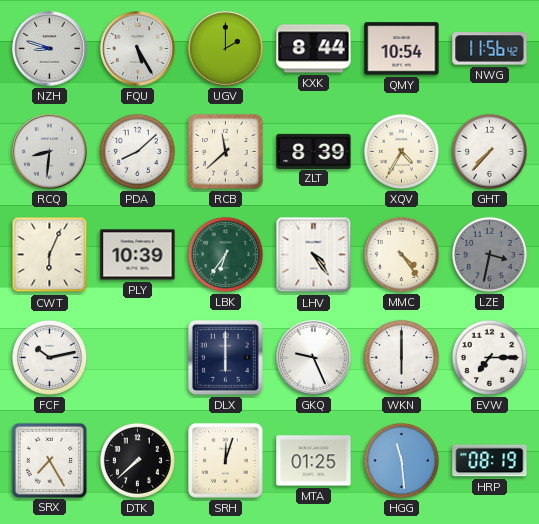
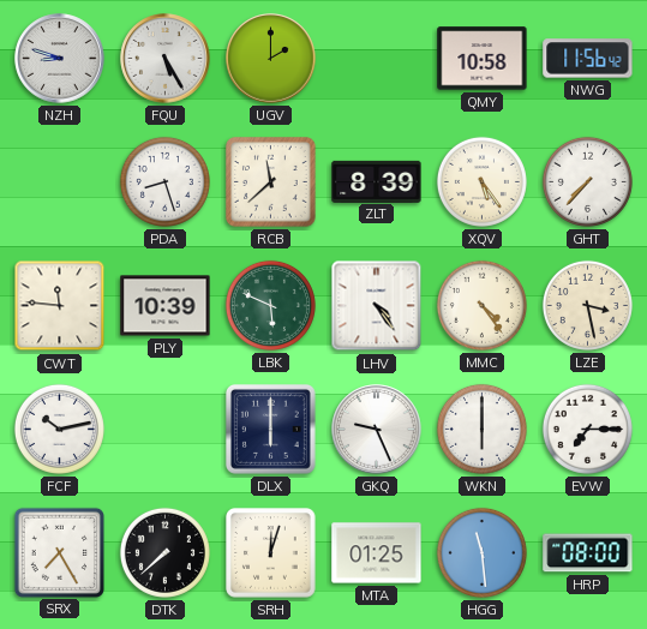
KXK: 8:44 -> none
QMY: 10:54 -> 10:58
RCQ: 8:31 -> none
PDA: 8:08 -> 8:27
XQV: 4:35 -> 5:24
CWT: 6:04 -> 11:46
LBK: 6:36 -> 5:49
LZE: 3:32 -> 3:28
LZE dial: grey -> cream
HRP: 08:19 -> 08:00
